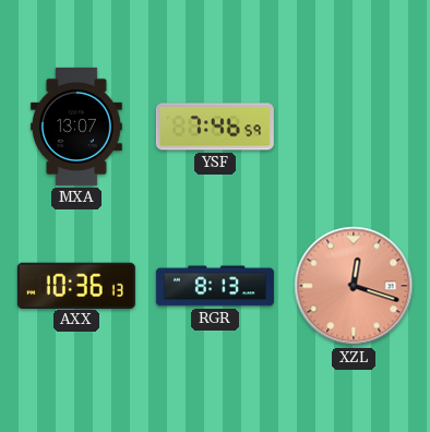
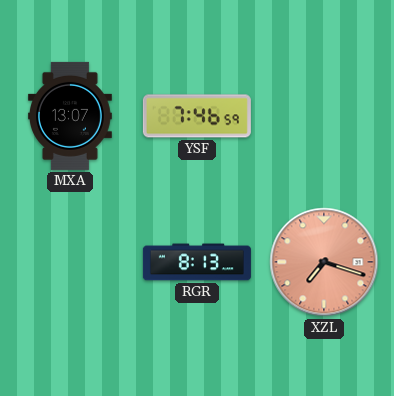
AXX: 10:36 -> none
XZL: 12:18 -> 7:18
